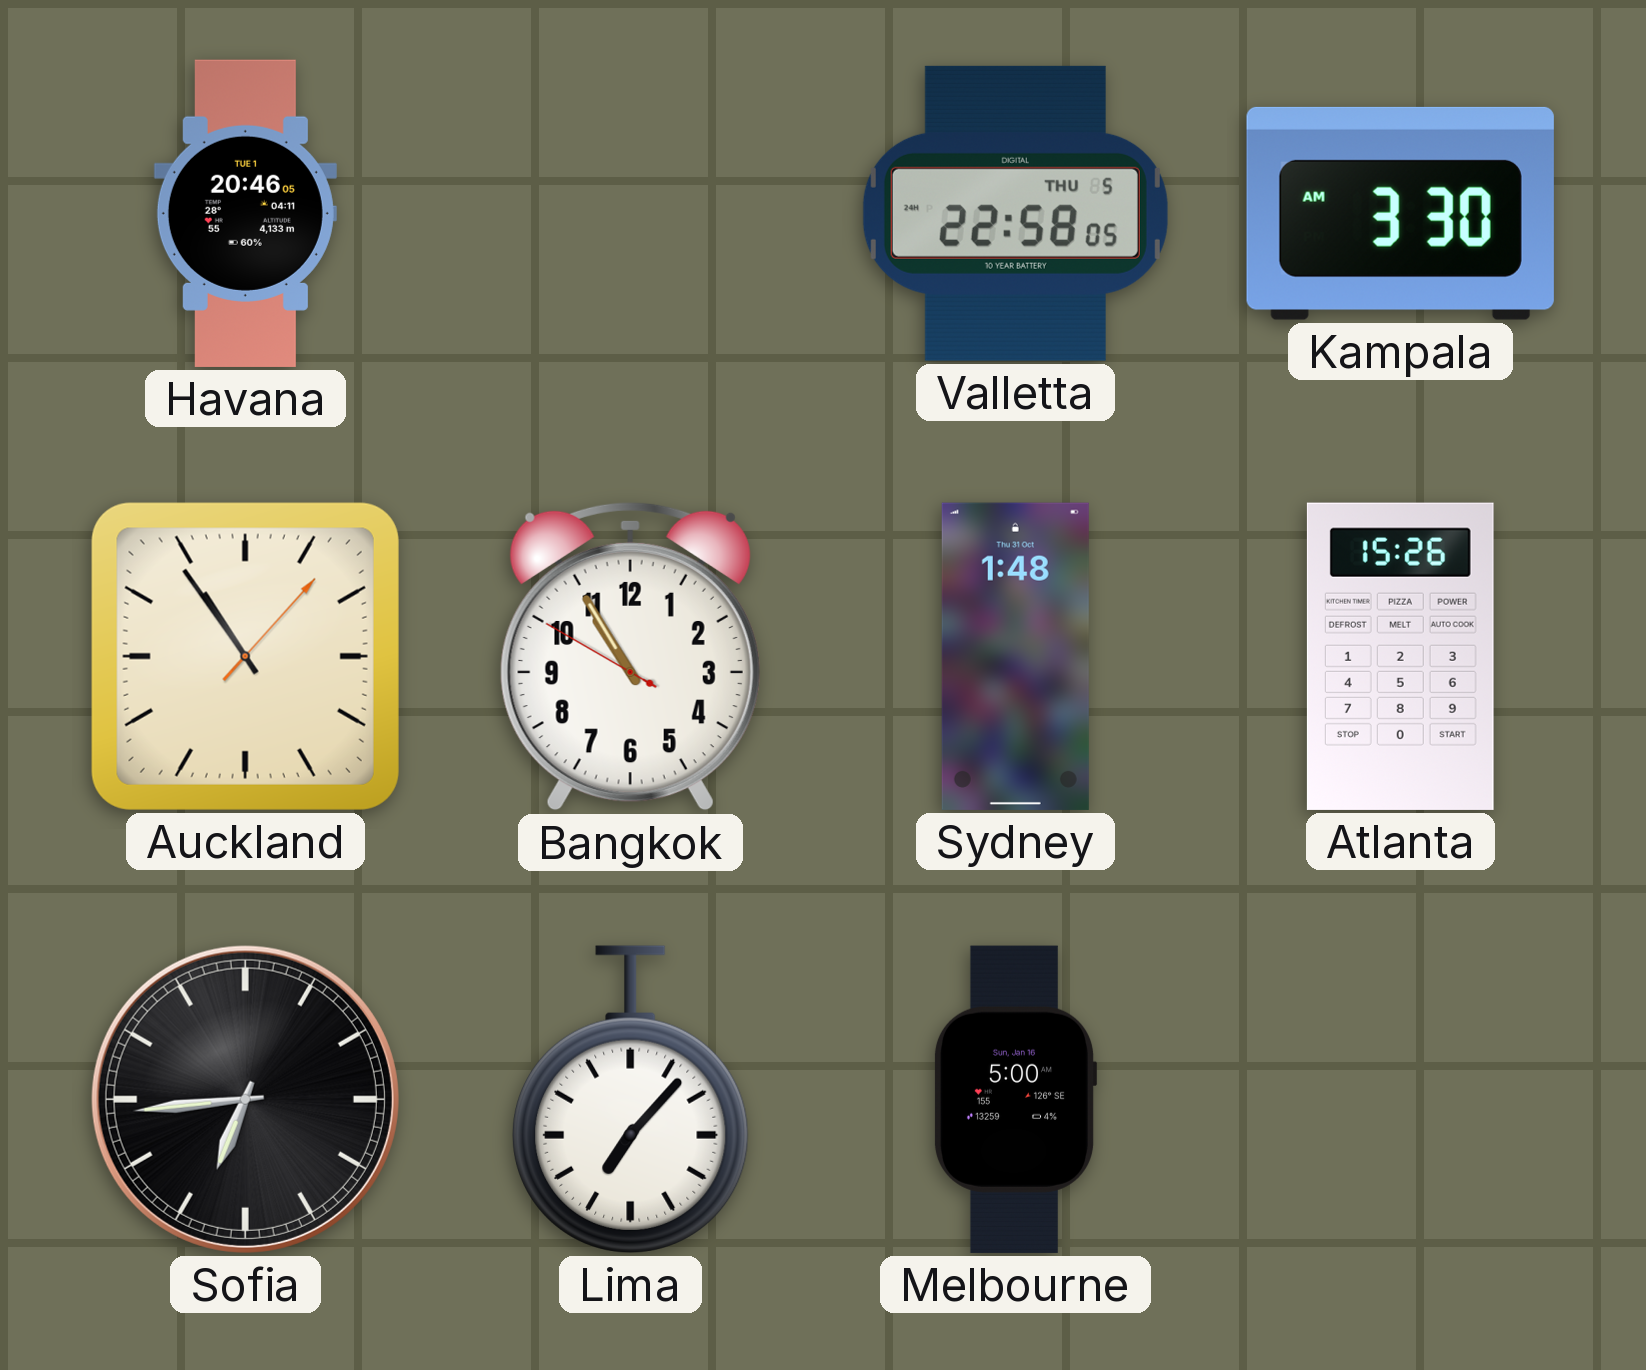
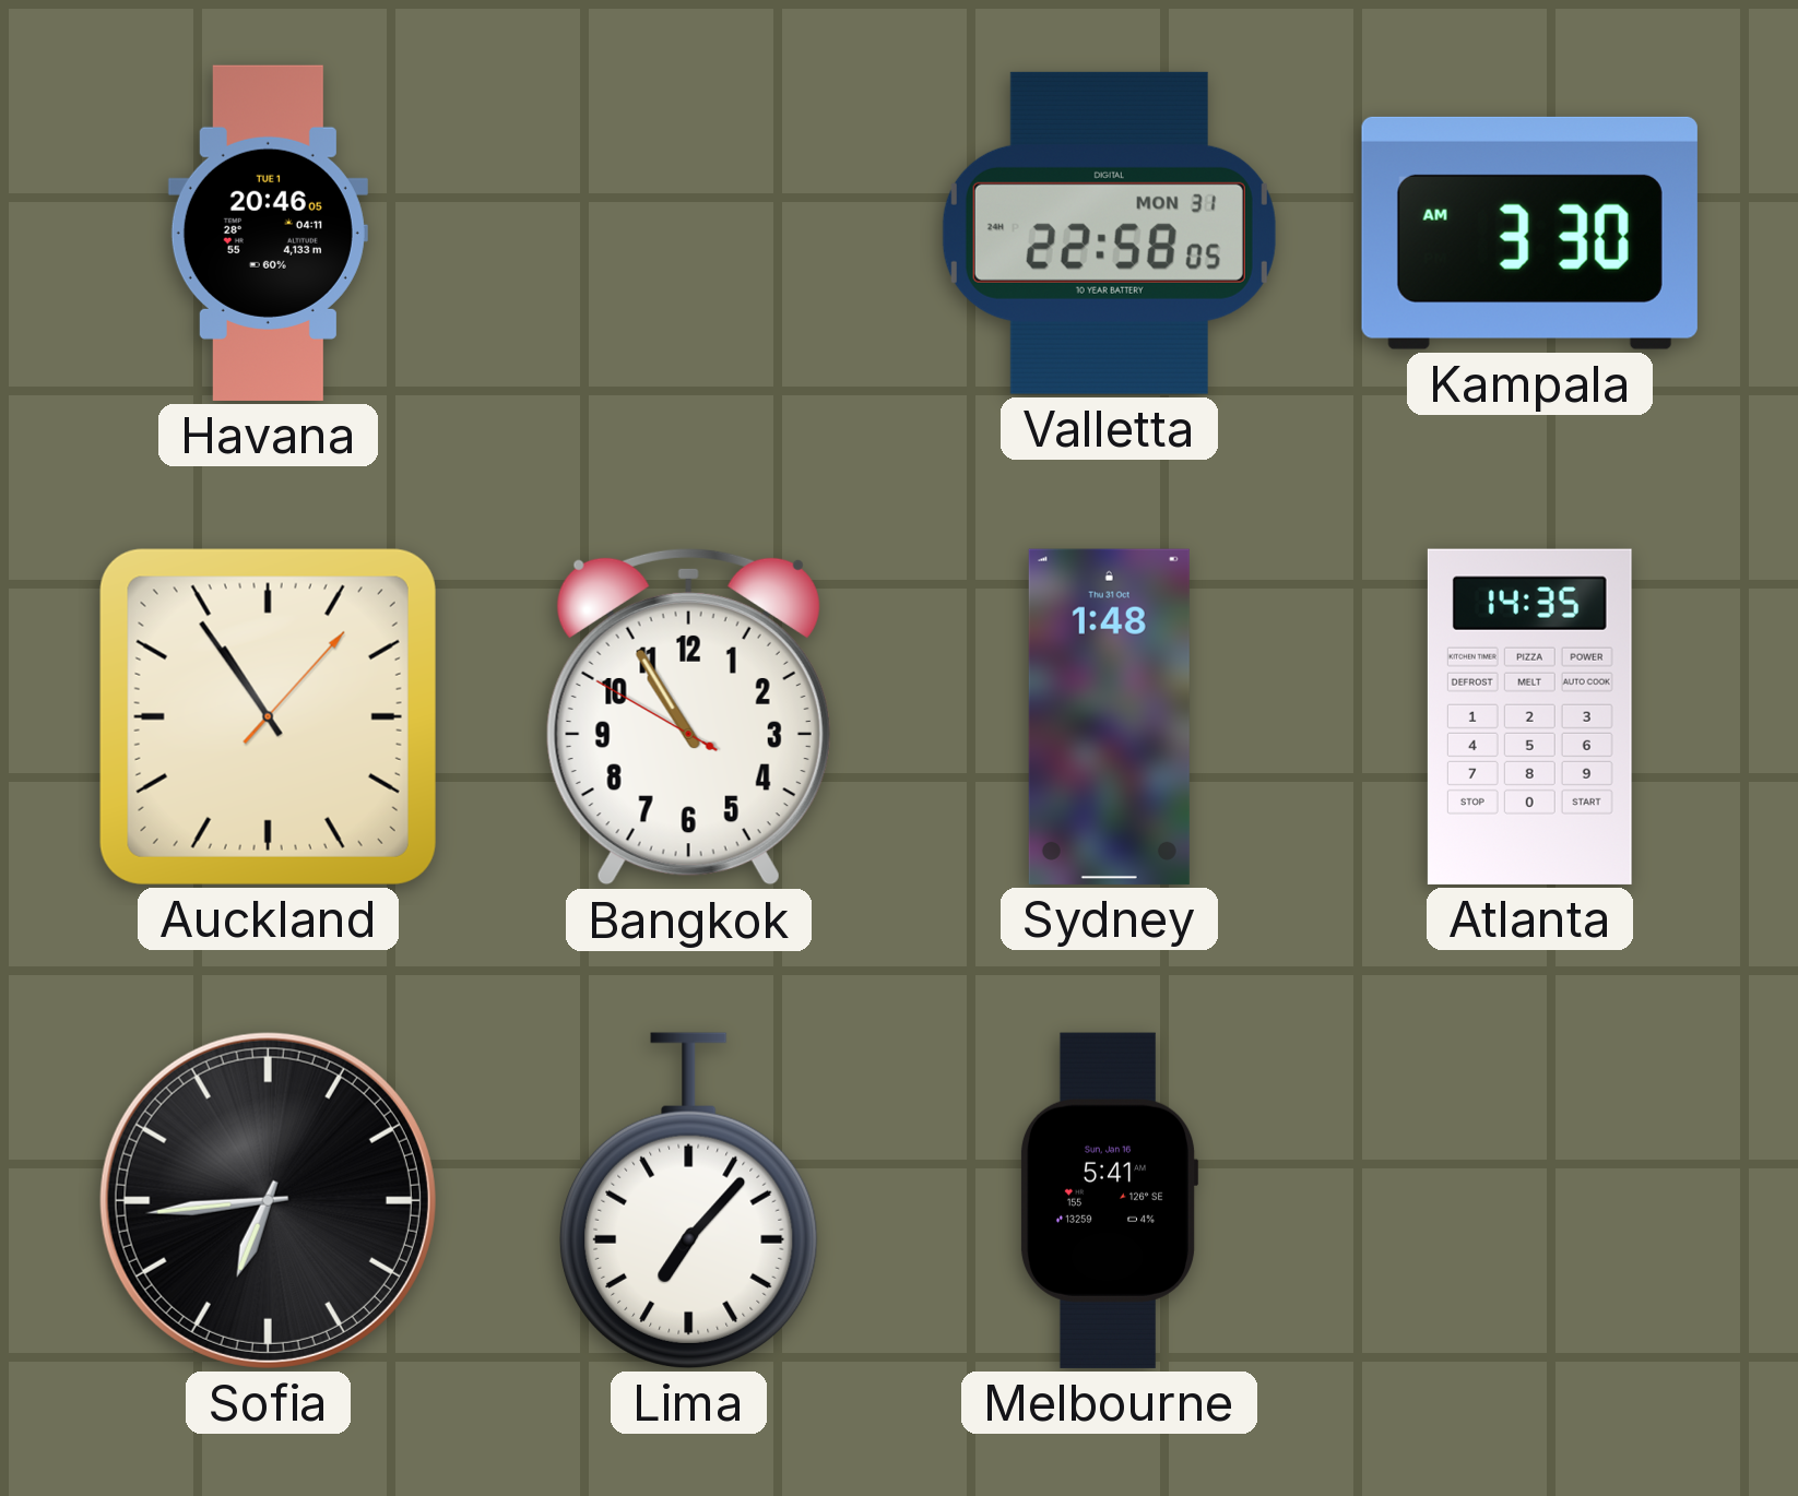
Valletta date: THU 5 -> MON 31
Atlanta: 15:26 -> 14:35
Melbourne: 5:00 -> 5:41
